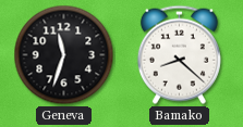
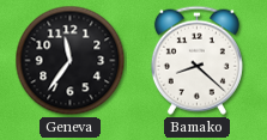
Geneva: 11:33 -> 11:36
